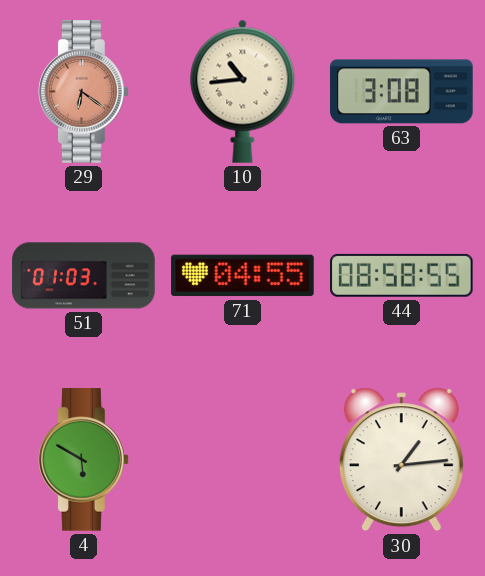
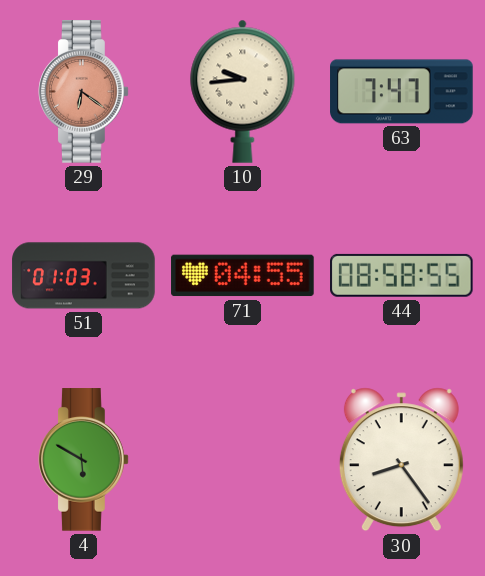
10: 10:44 -> 9:44
63: 3:08 -> 7:47
30: 1:14 -> 8:24
